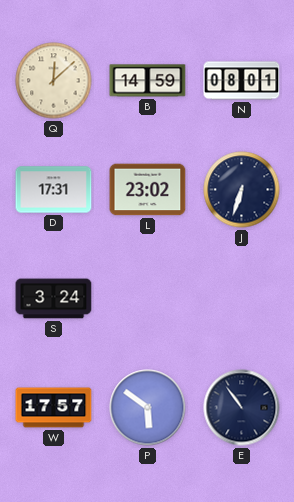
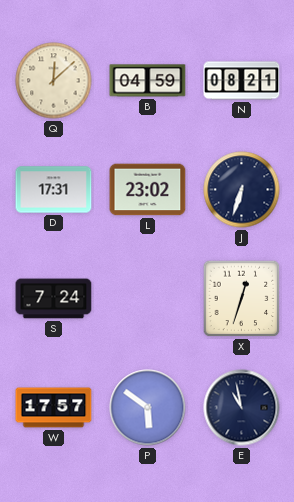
B: 14:59 -> 04:59
N: 08:01 -> 08:21
S: 3:24 -> 7:24
X: none -> 12:33
E: 10:54 -> 10:58
